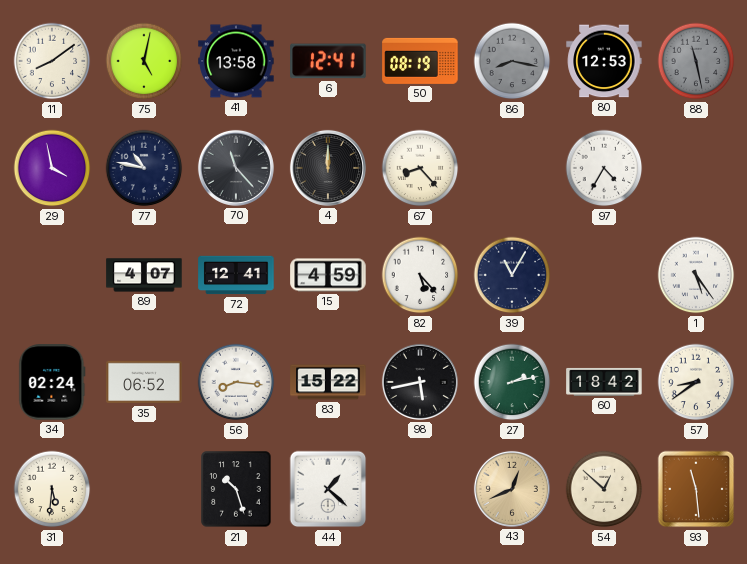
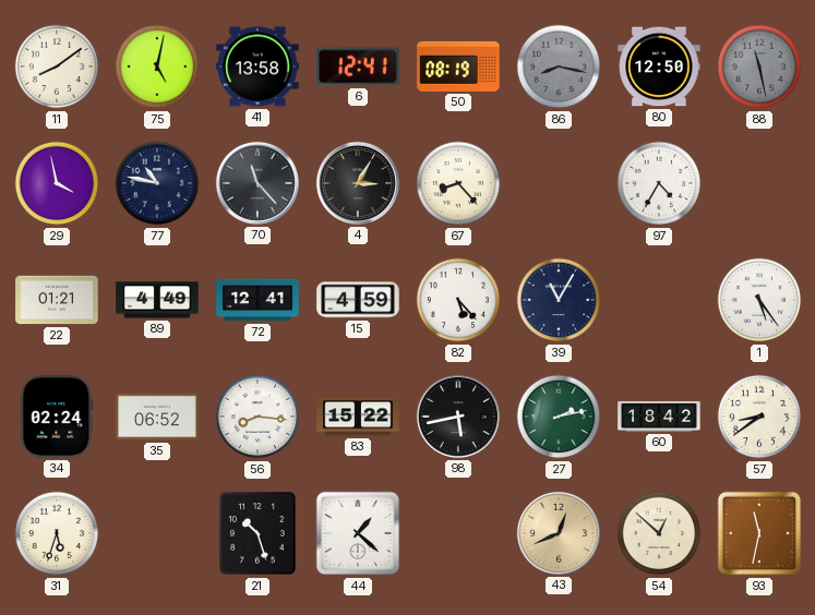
80: 12:53 -> 12:50
4: 12:00 -> 3:05
22: none -> 01:21
89: 4:07 -> 4:49
31: 5:31 -> 5:33
93: 11:29 -> 11:32
